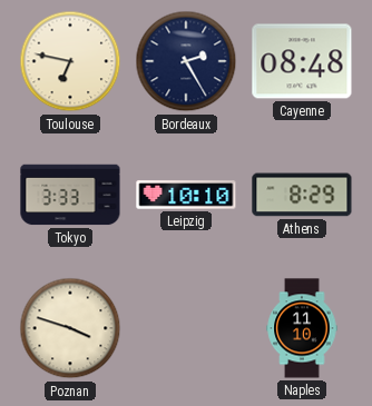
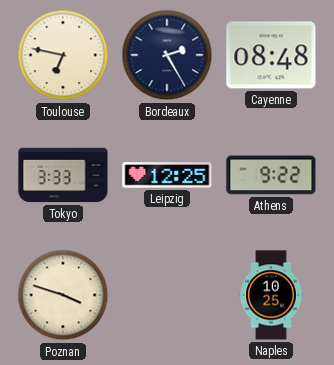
Leipzig: 10:10 -> 12:25
Athens: 8:29 -> 9:22
Naples: 11:10 -> 10:25
